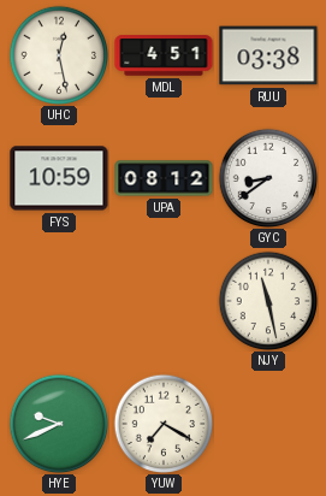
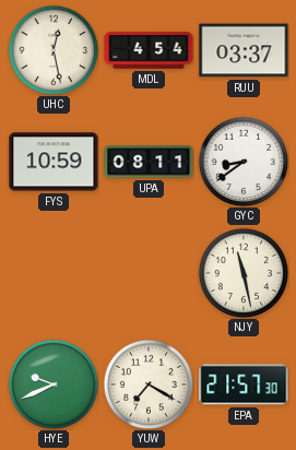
MDL: 4:51 -> 4:54
RUU: 03:38 -> 03:37
UPA: 08:12 -> 08:11
EPA: none -> 21:57
